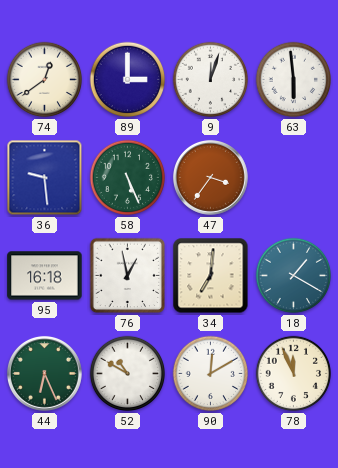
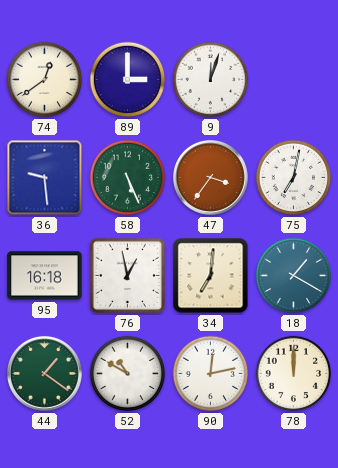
63: 5:59 -> none
75: none -> 7:02
44: 6:26 -> 1:21
90: 12:10 -> 12:13
78: 11:56 -> 12:00
